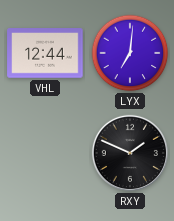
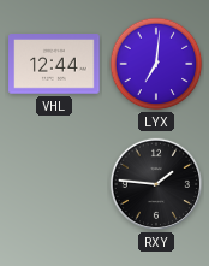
RXY: 1:49 -> 1:46
